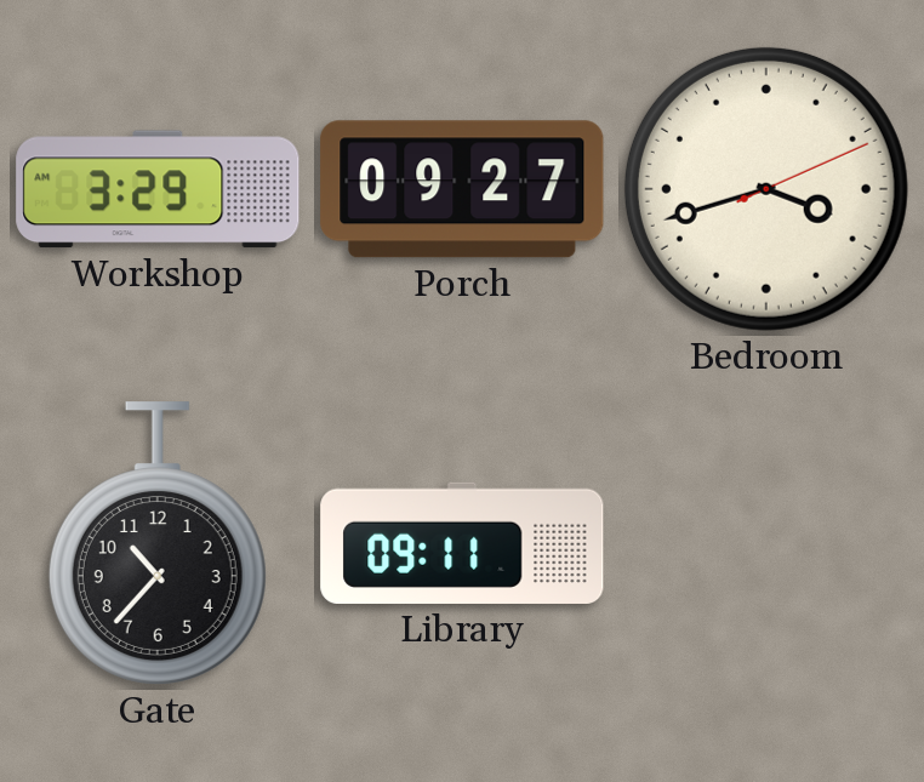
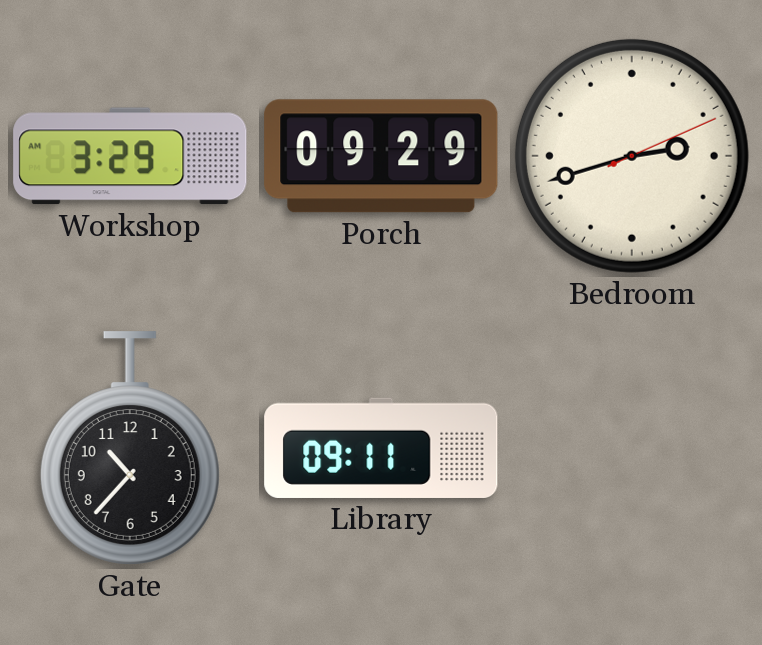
Porch: 09:27 -> 09:29
Bedroom: 3:42 -> 2:42
